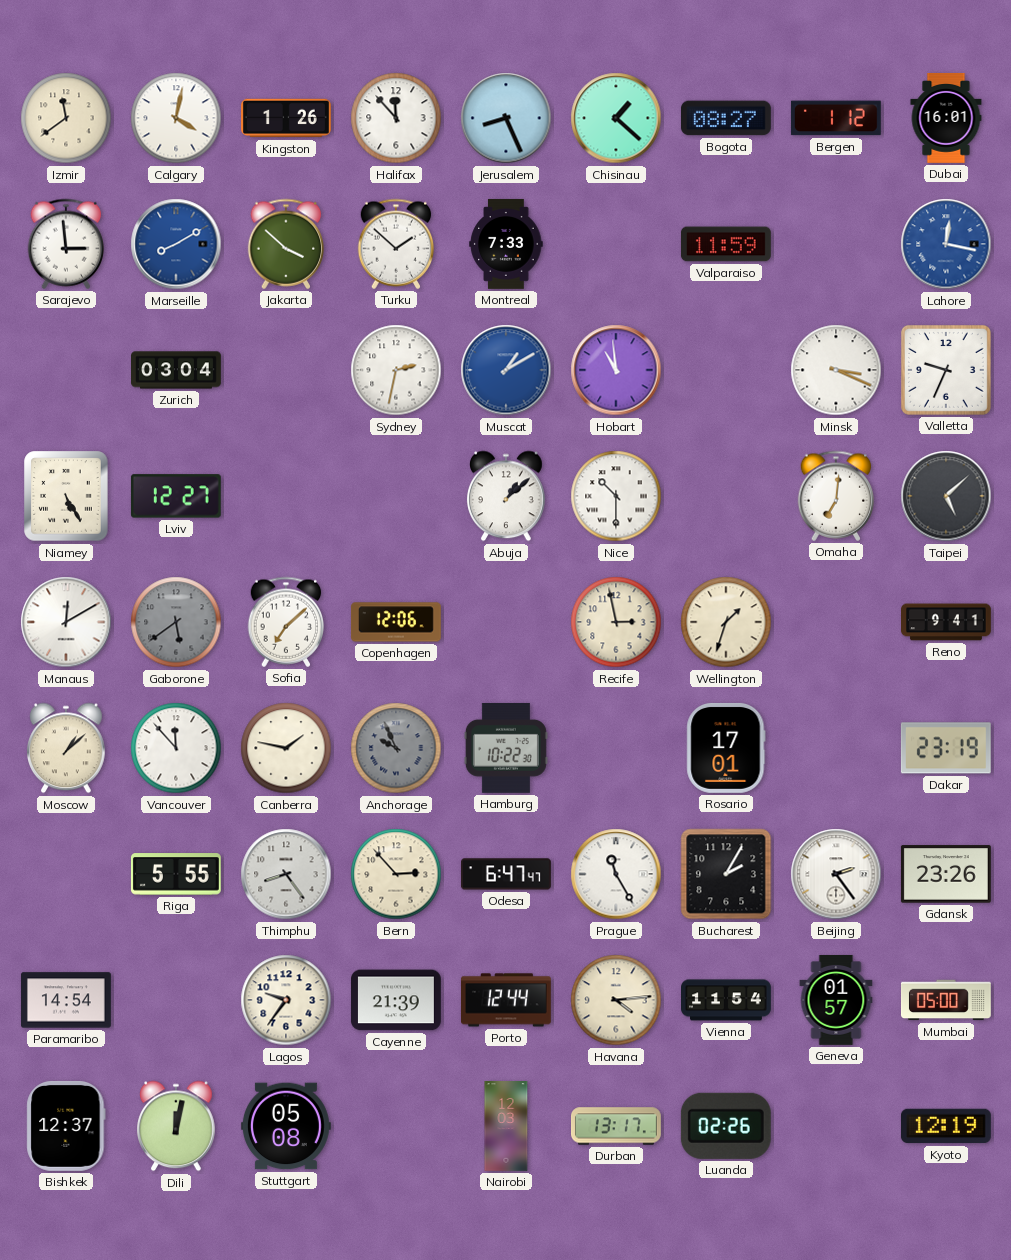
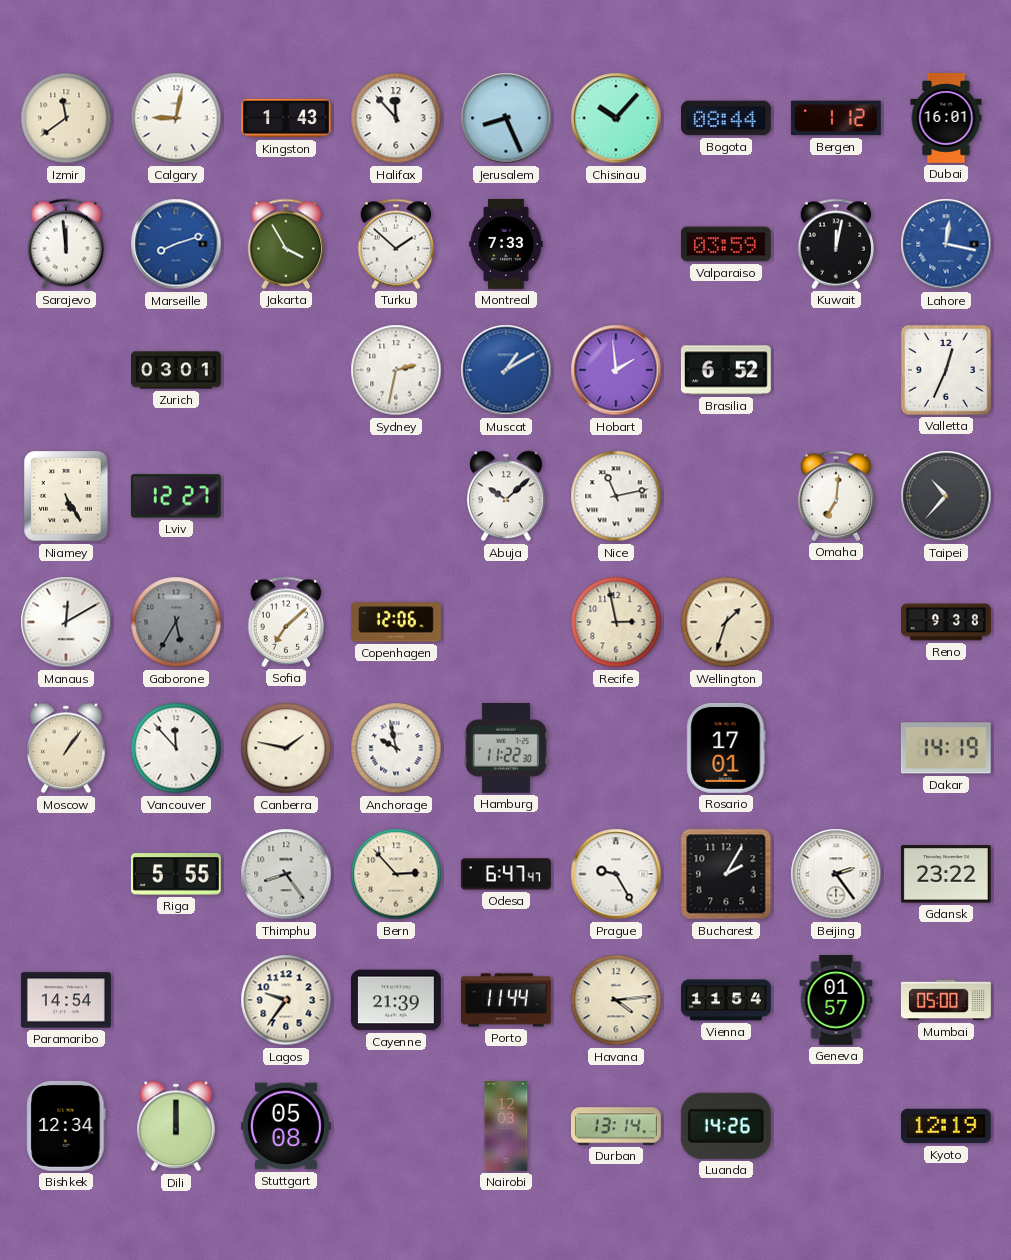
Calgary: 4:02 -> 9:02
Kingston: 1:26 -> 1:43
Chisinau: 1:22 -> 10:07
Bogota: 08:27 -> 08:44
Sarajevo: 2:59 -> 11:59
Marseille: 8:10 -> 8:12
Jakarta: 3:52 -> 3:55
Valparaiso: 11:59 -> 03:59
Kuwait: none -> 12:02
Zurich: 03:04 -> 03:01
Hobart: 10:59 -> 1:59
Brasilia: none -> 6:52
Minsk: 3:19 -> none
Valletta: 9:34 -> 12:34
Abuja: 1:08 -> 10:08
Nice: 10:30 -> 11:13
Taipei: 5:08 -> 10:37
Gaborone: 5:39 -> 5:35
Reno: 9:41 -> 9:38
Moscow: 1:08 -> 1:06
Anchorage: 9:56 -> 9:58
Anchorage dial: grey -> white
Hamburg: 10:22 -> 11:22
Dakar: 23:19 -> 14:19
Prague: 11:25 -> 9:25
Gdansk: 23:26 -> 23:22
Porto: 12:44 -> 11:44
Bishkek: 12:37 -> 12:34
Dili: 12:02 -> 12:00
Durban: 13:17 -> 13:14
Luanda: 02:26 -> 14:26
